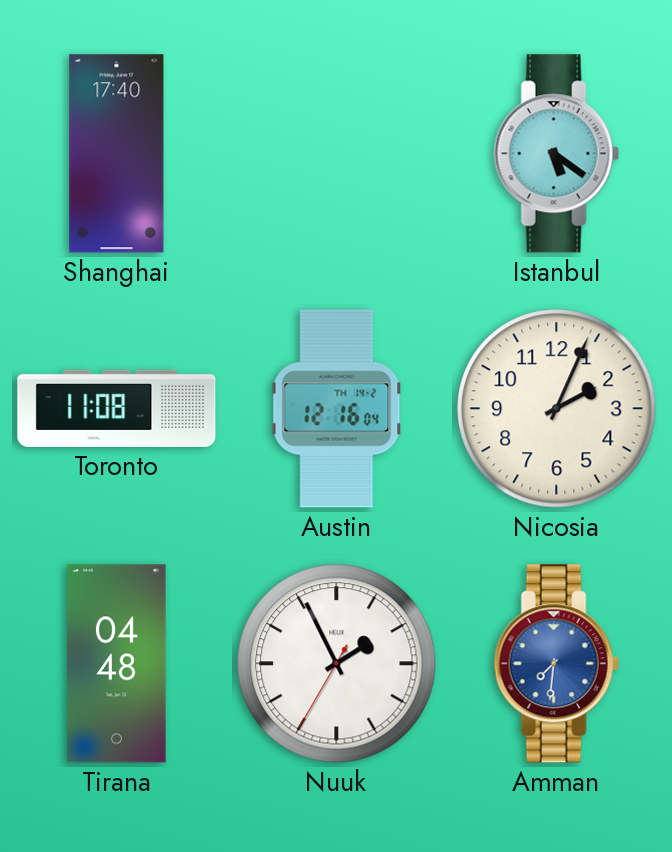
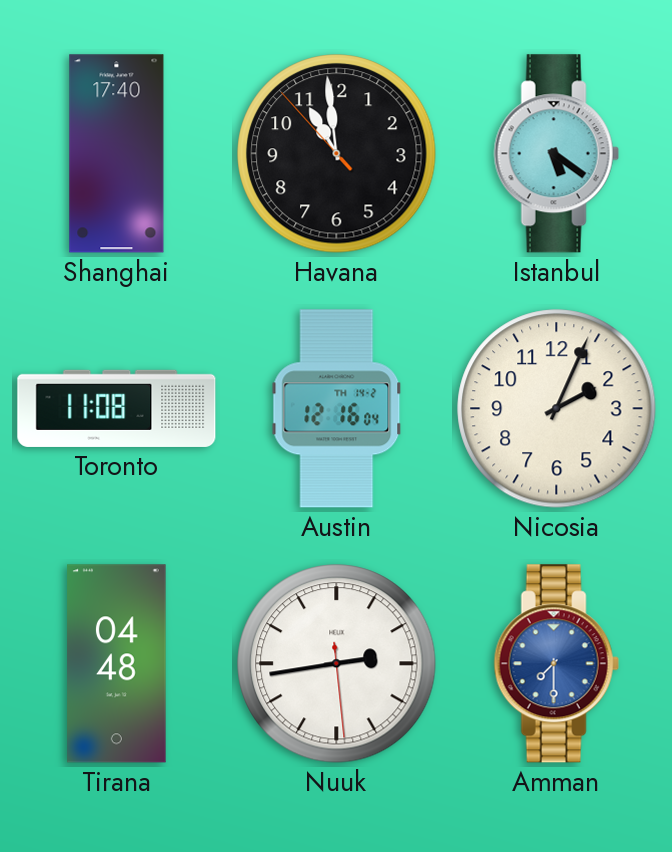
Havana: none -> 10:58
Nuuk: 1:55 -> 2:43
Amman: 7:31 -> 7:30
